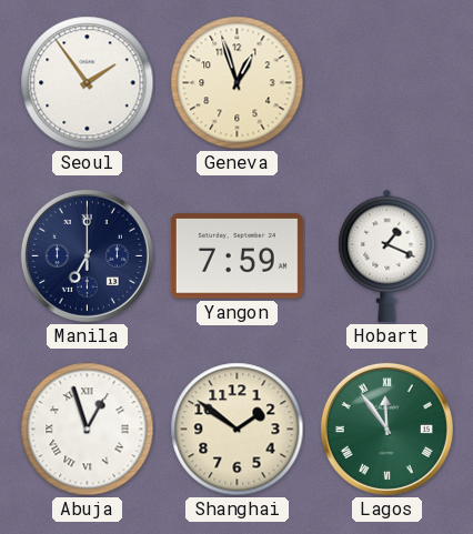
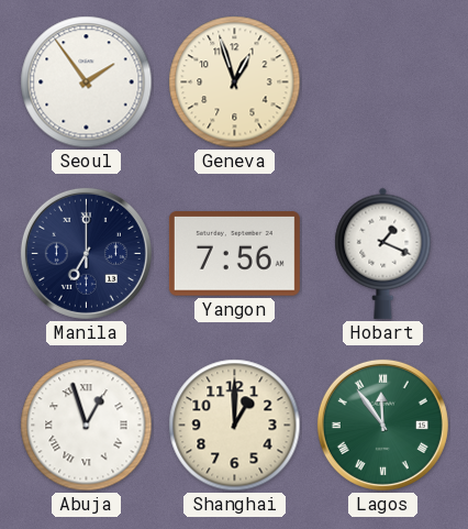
Yangon: 7:59 -> 7:56
Shanghai: 1:51 -> 1:00
